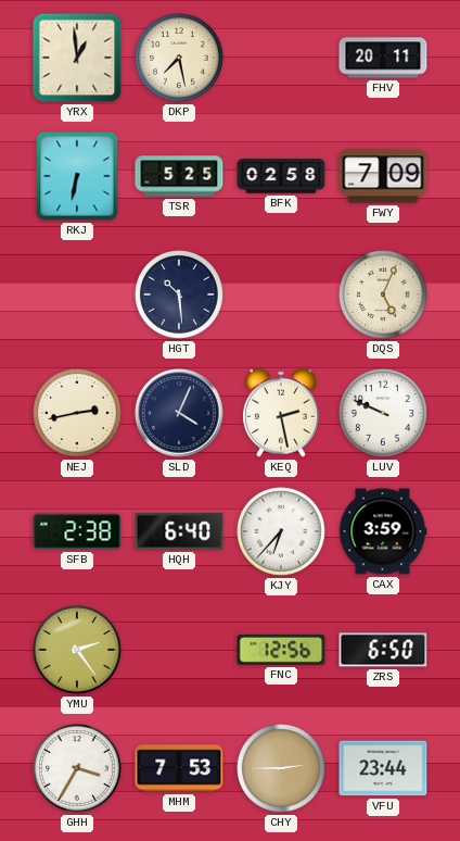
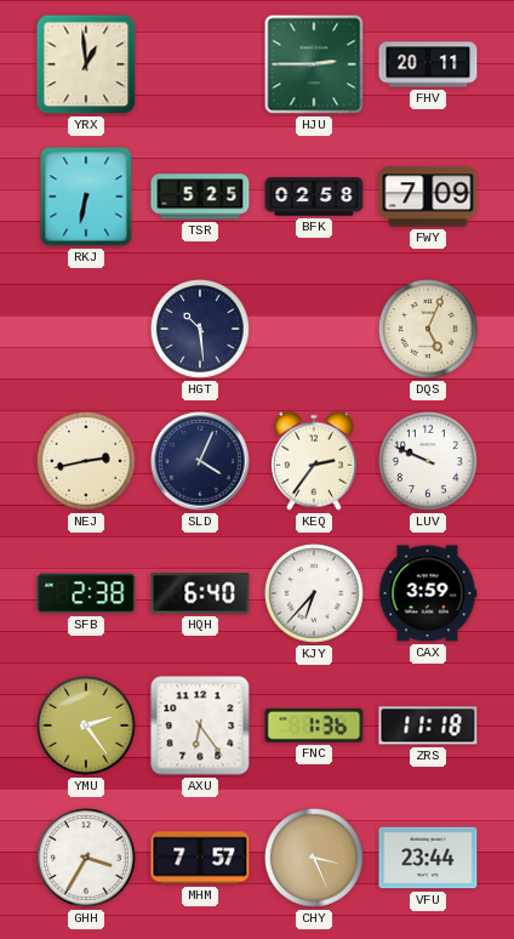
DKP: 7:28 -> none
HJU: none -> 2:45
KEQ: 2:28 -> 2:36
AXU: none -> 6:24
FNC: 12:56 -> 1:36
ZRS: 6:50 -> 11:18
MHM: 7:53 -> 7:57
CHY: 2:45 -> 3:26
